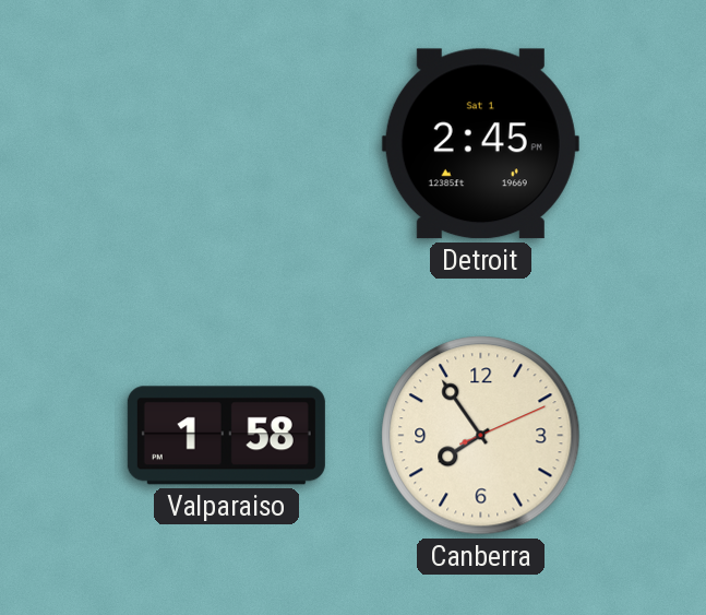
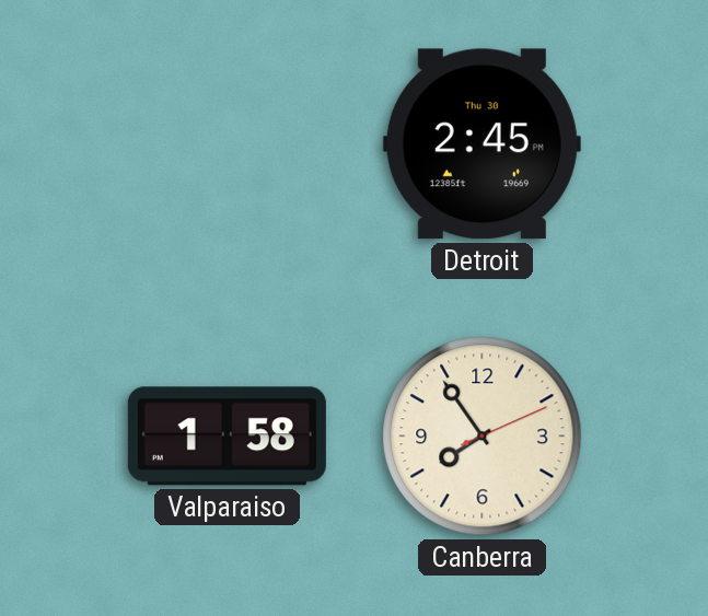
Detroit date: Sat 1 -> Thu 30
